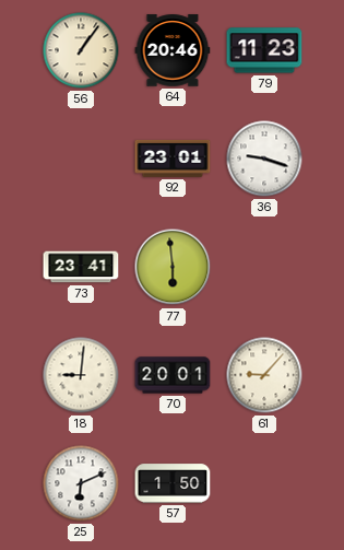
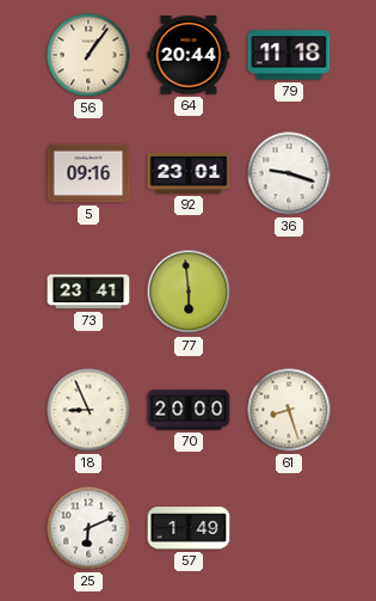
64: 20:46 -> 20:44
79: 11:23 -> 11:18
5: none -> 09:16
18: 9:01 -> 8:56
70: 20:01 -> 20:00
61: 9:07 -> 8:27
57: 1:50 -> 1:49
